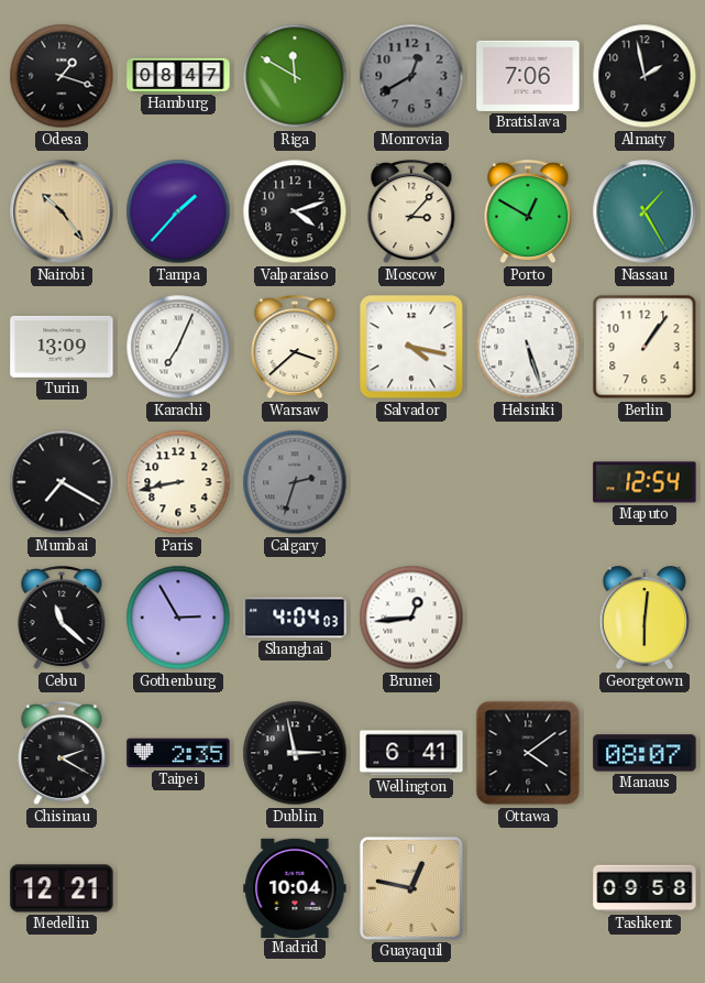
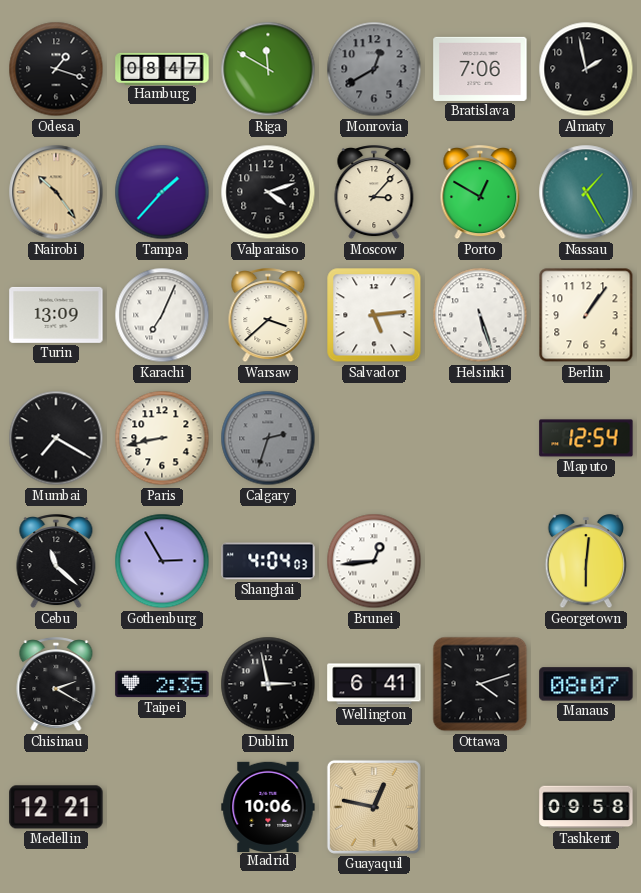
Salvador: 4:17 -> 5:14
Ottawa: 4:09 -> 4:12
Madrid: 10:04 -> 10:06
